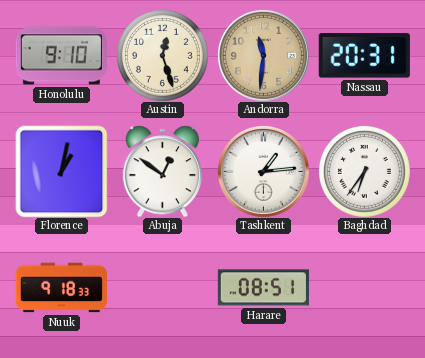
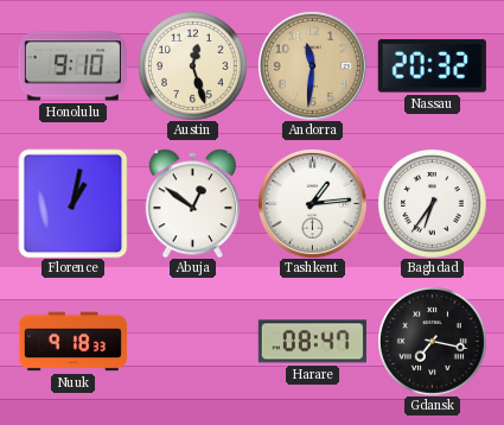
Nassau: 20:31 -> 20:32
Harare: 08:51 -> 08:47
Gdansk: none -> 7:17
